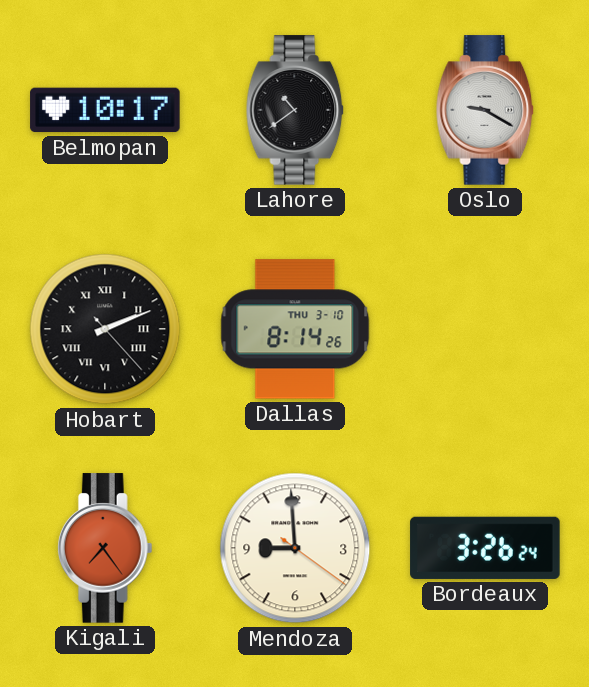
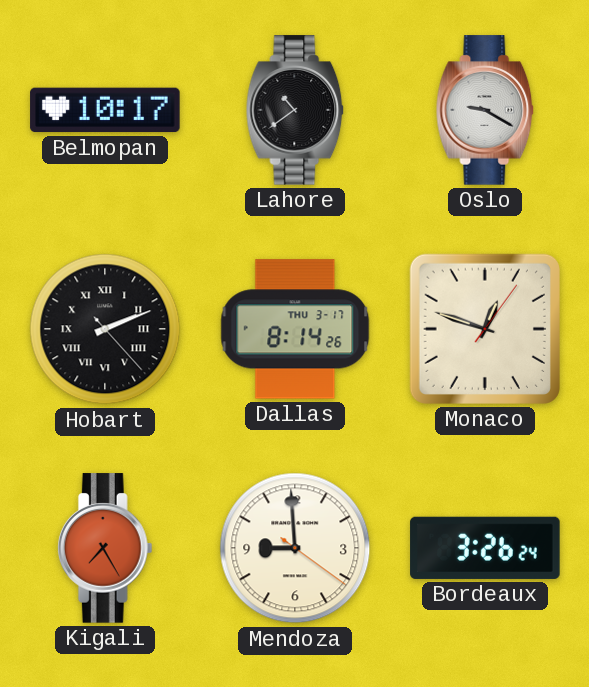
Dallas date: THU 3-10 -> THU 3-17
Monaco: none -> 12:48
Kigali: 7:24 -> 7:25
